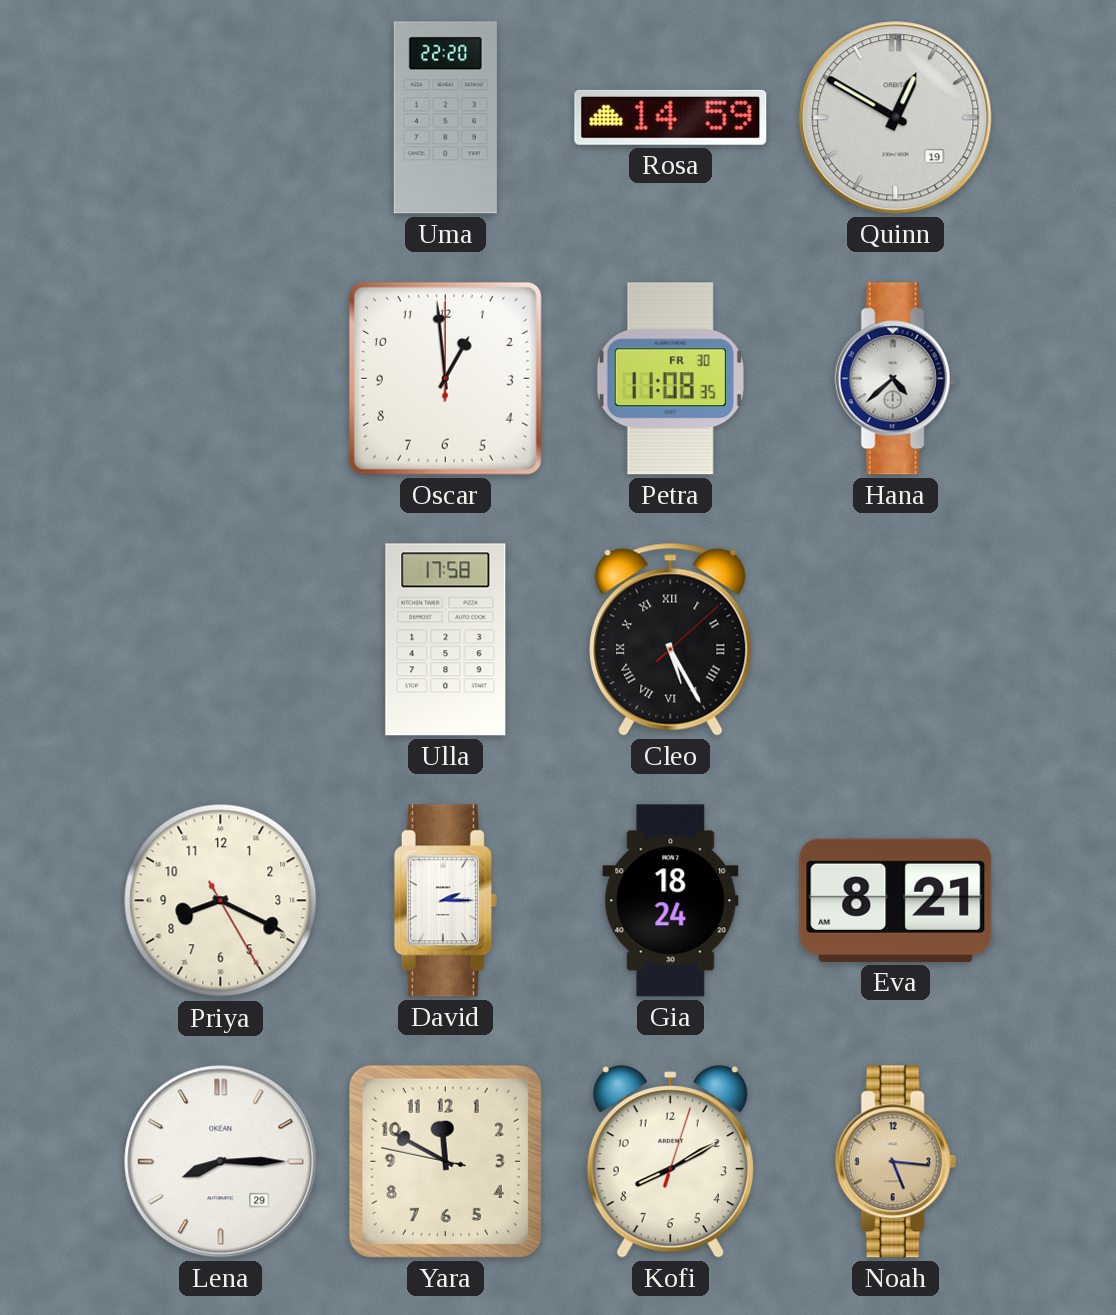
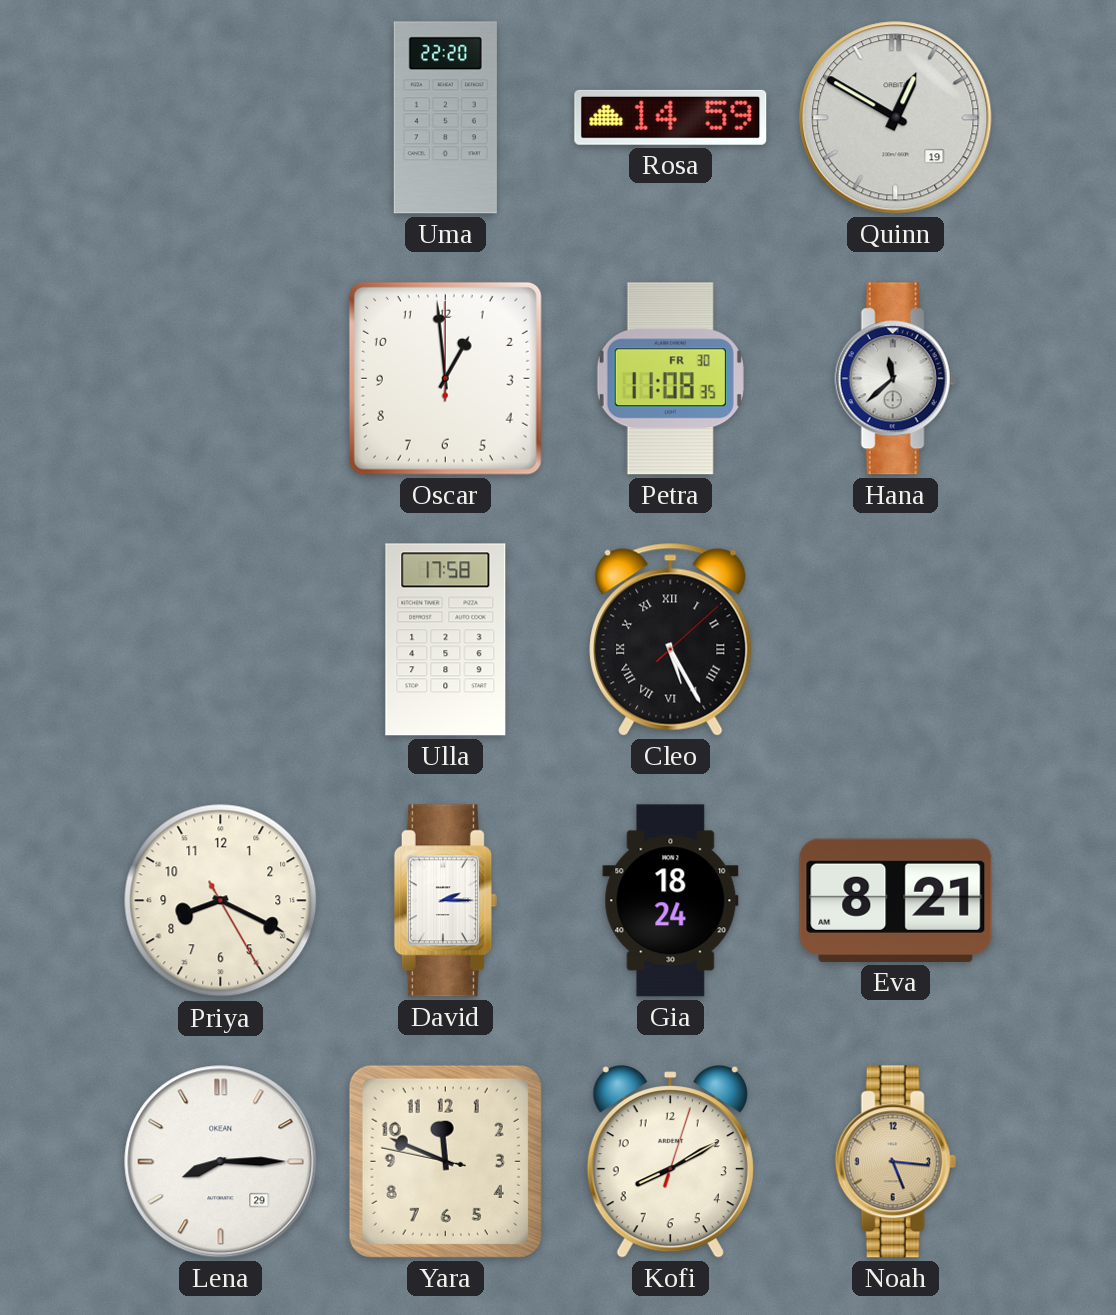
Hana: 4:38 -> 11:38
Yara: 11:49 -> 11:48
